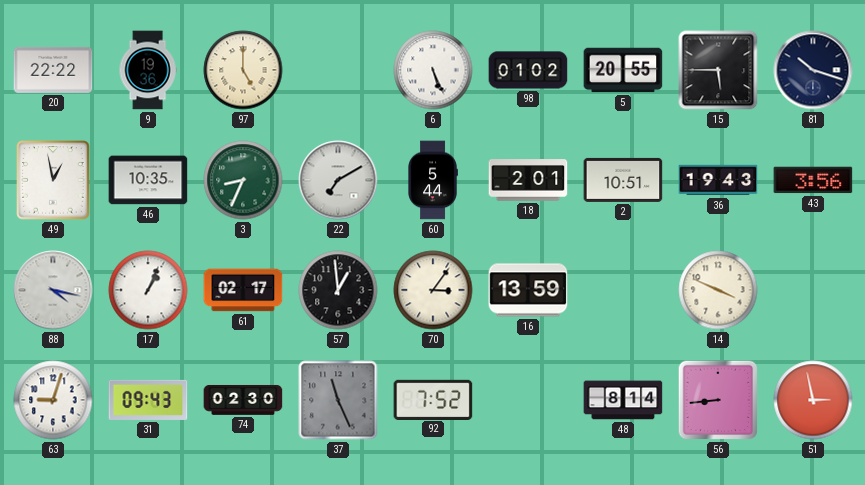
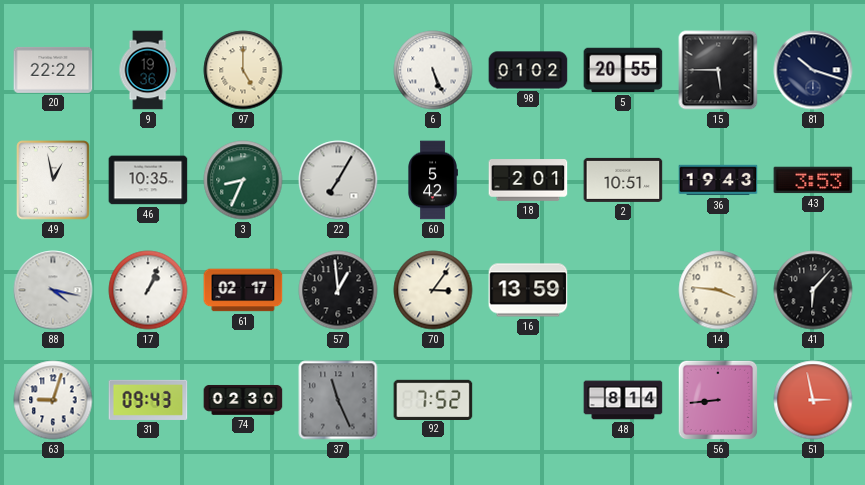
22: 7:10 -> 7:05
60: 5:44 -> 5:42
43: 3:56 -> 3:53
14: 3:49 -> 3:46
41: none -> 6:07
